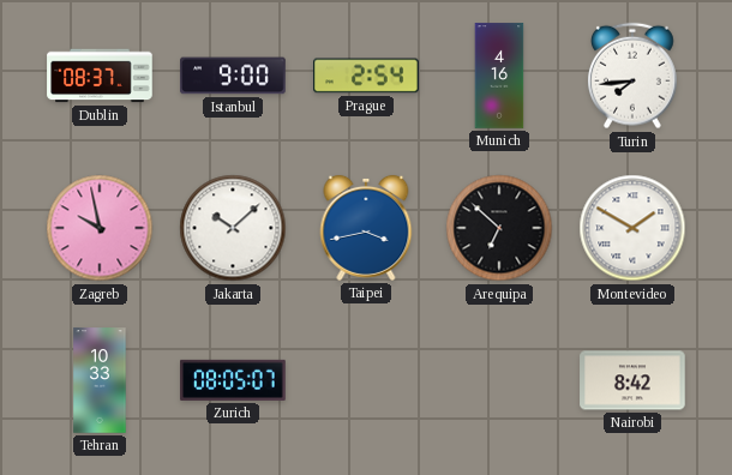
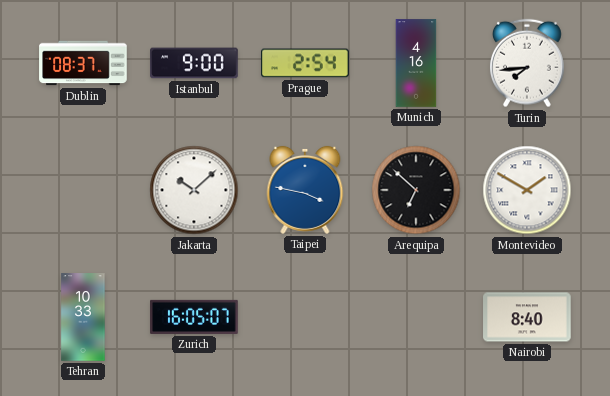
Zagreb: 9:58 -> none
Taipei: 3:43 -> 3:47
Zurich: 08:05 -> 16:05
Nairobi: 8:42 -> 8:40
